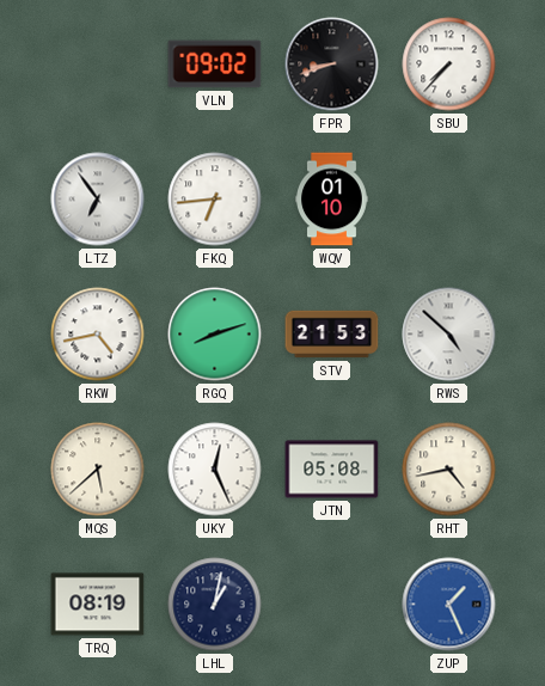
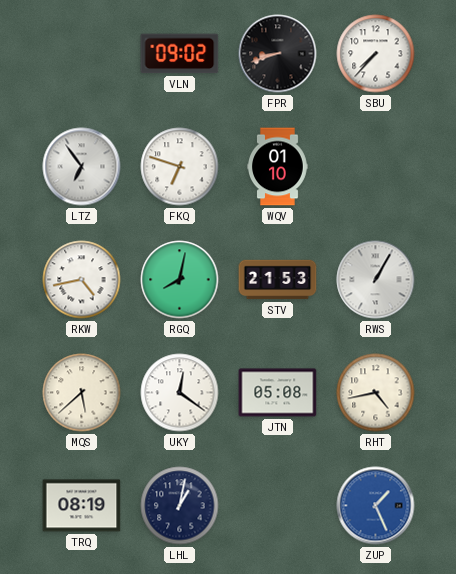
FKQ: 6:44 -> 6:48
RGQ: 8:12 -> 8:02
RWS: 4:52 -> 1:05
UKY: 12:26 -> 12:21
